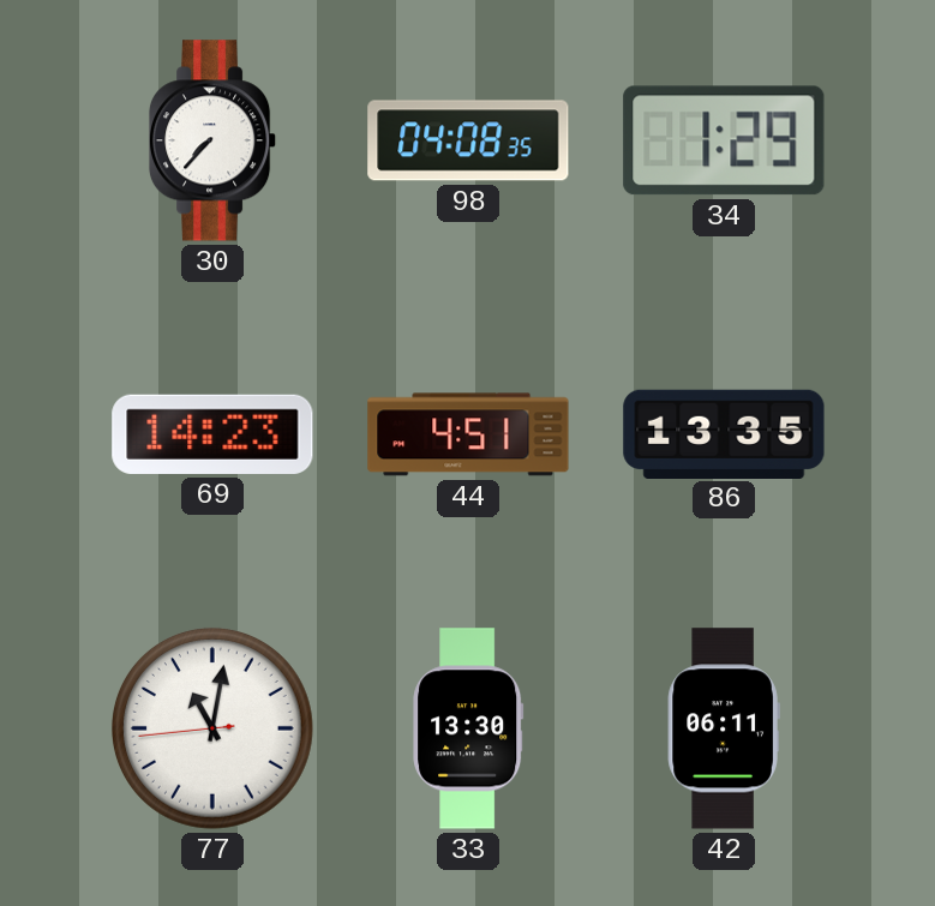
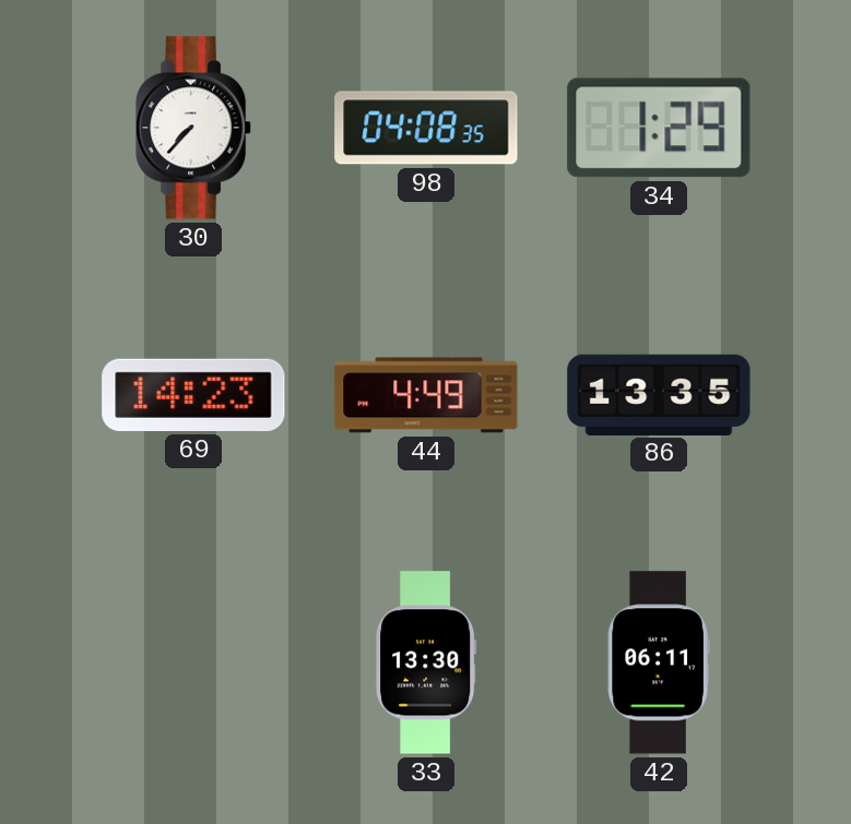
44: 4:51 -> 4:49
77: 11:01 -> none
